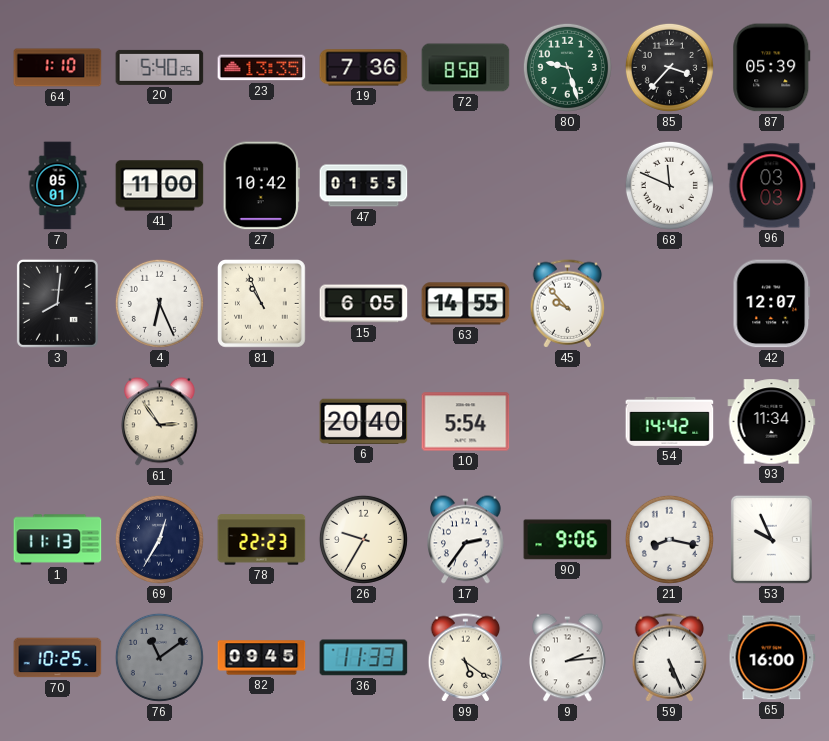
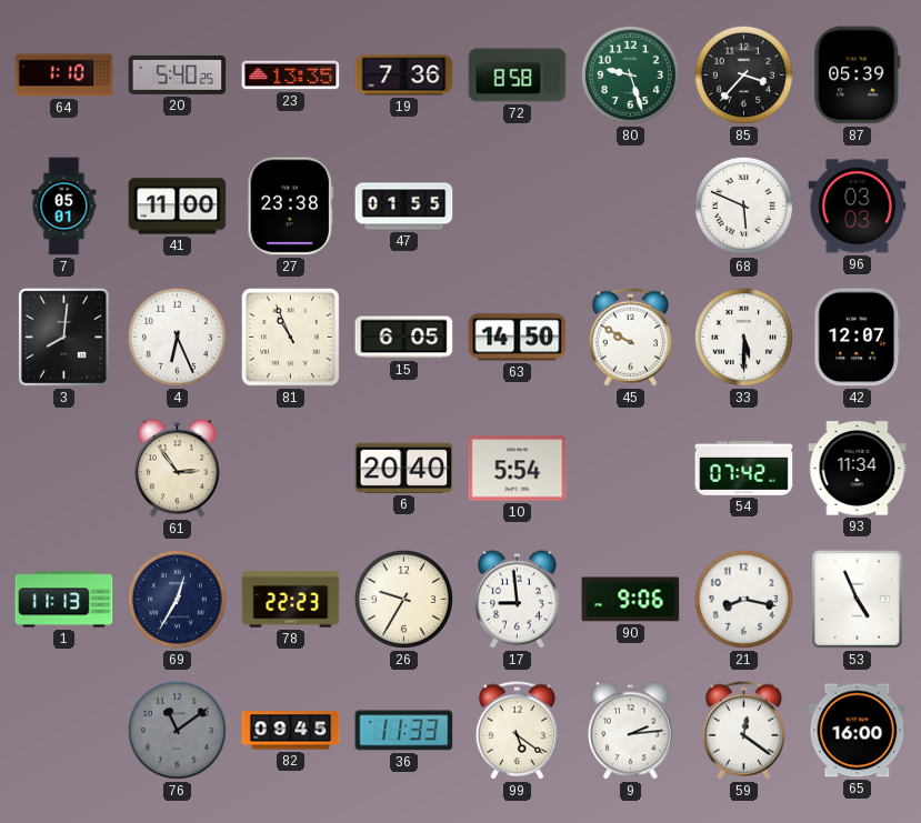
27: 10:42 -> 23:38
68: 11:49 -> 5:49
63: 14:55 -> 14:50
45: 9:53 -> 9:50
33: none -> 5:30
54: 14:42 -> 07:42
17: 2:36 -> 8:59
53: 9:56 -> 4:56
70: 10:25 -> none
59: 5:26 -> 12:21
